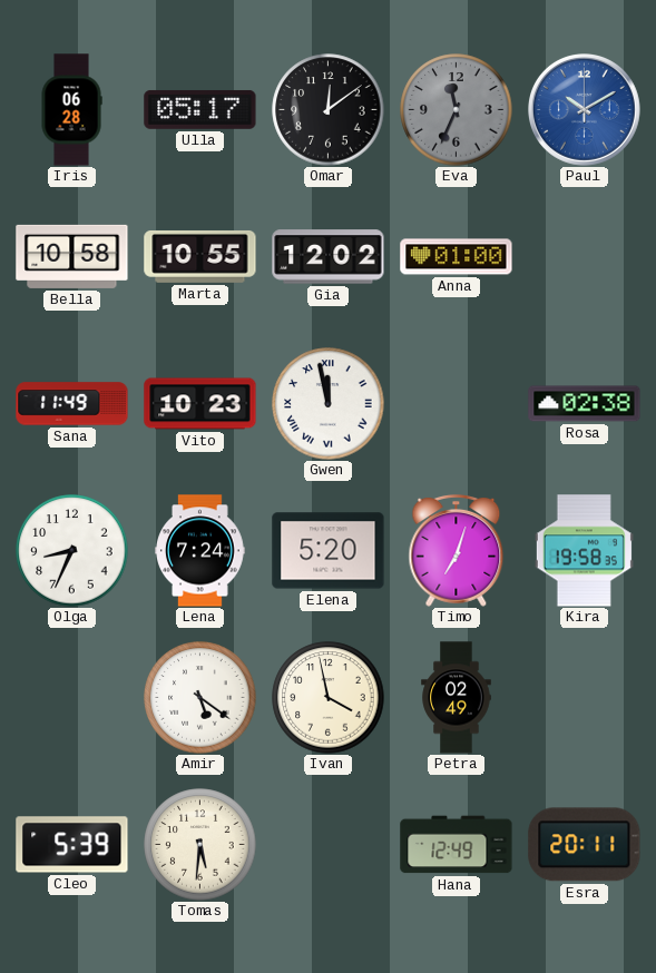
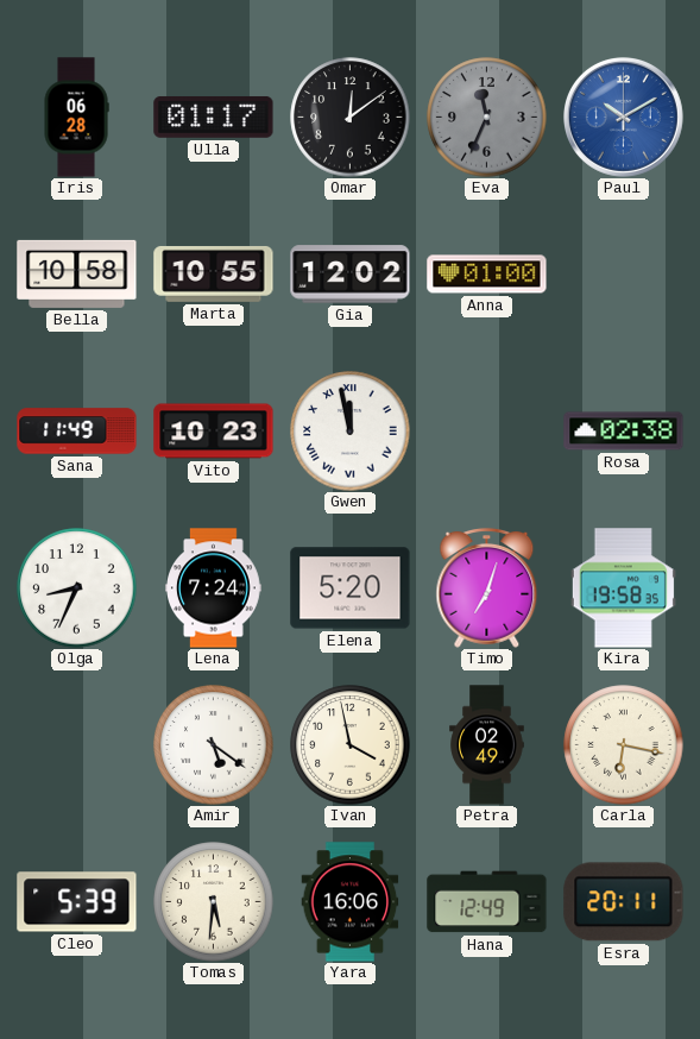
Ulla: 05:17 -> 01:17
Carla: none -> 6:17
Yara: none -> 16:06
